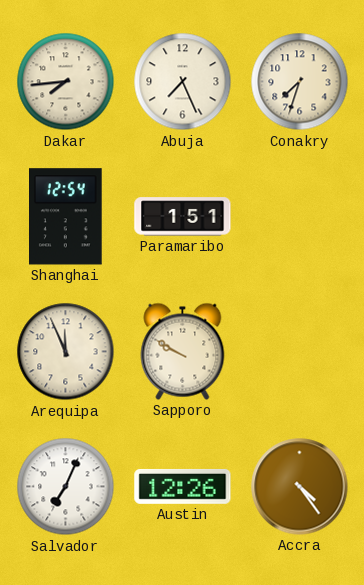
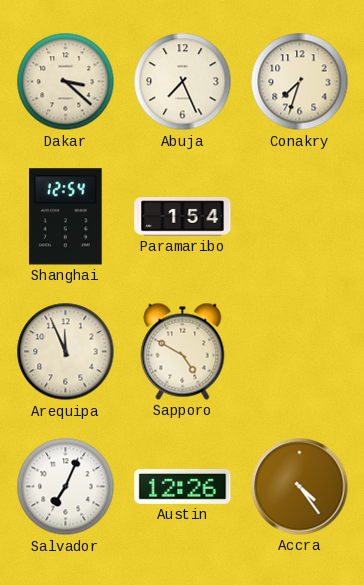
Dakar: 7:44 -> 3:22
Paramaribo: 1:51 -> 1:54
Sapporo: 9:50 -> 4:50
